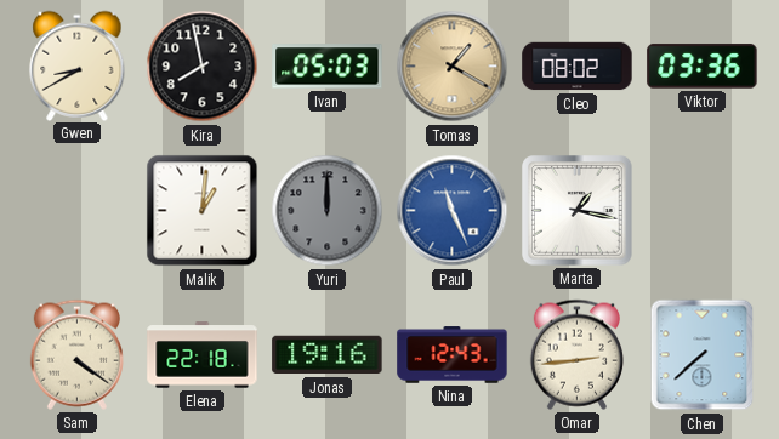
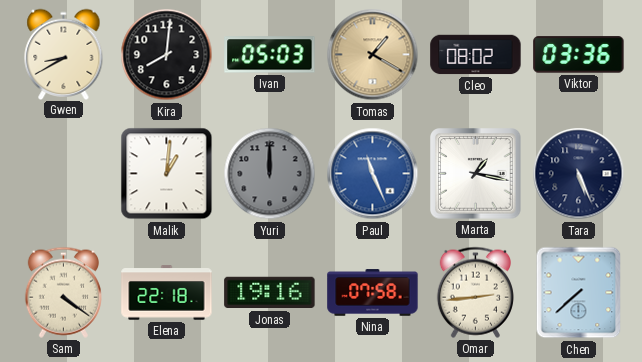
Kira: 7:58 -> 8:01
Tara: none -> 5:26
Nina: 12:43 -> 07:58
